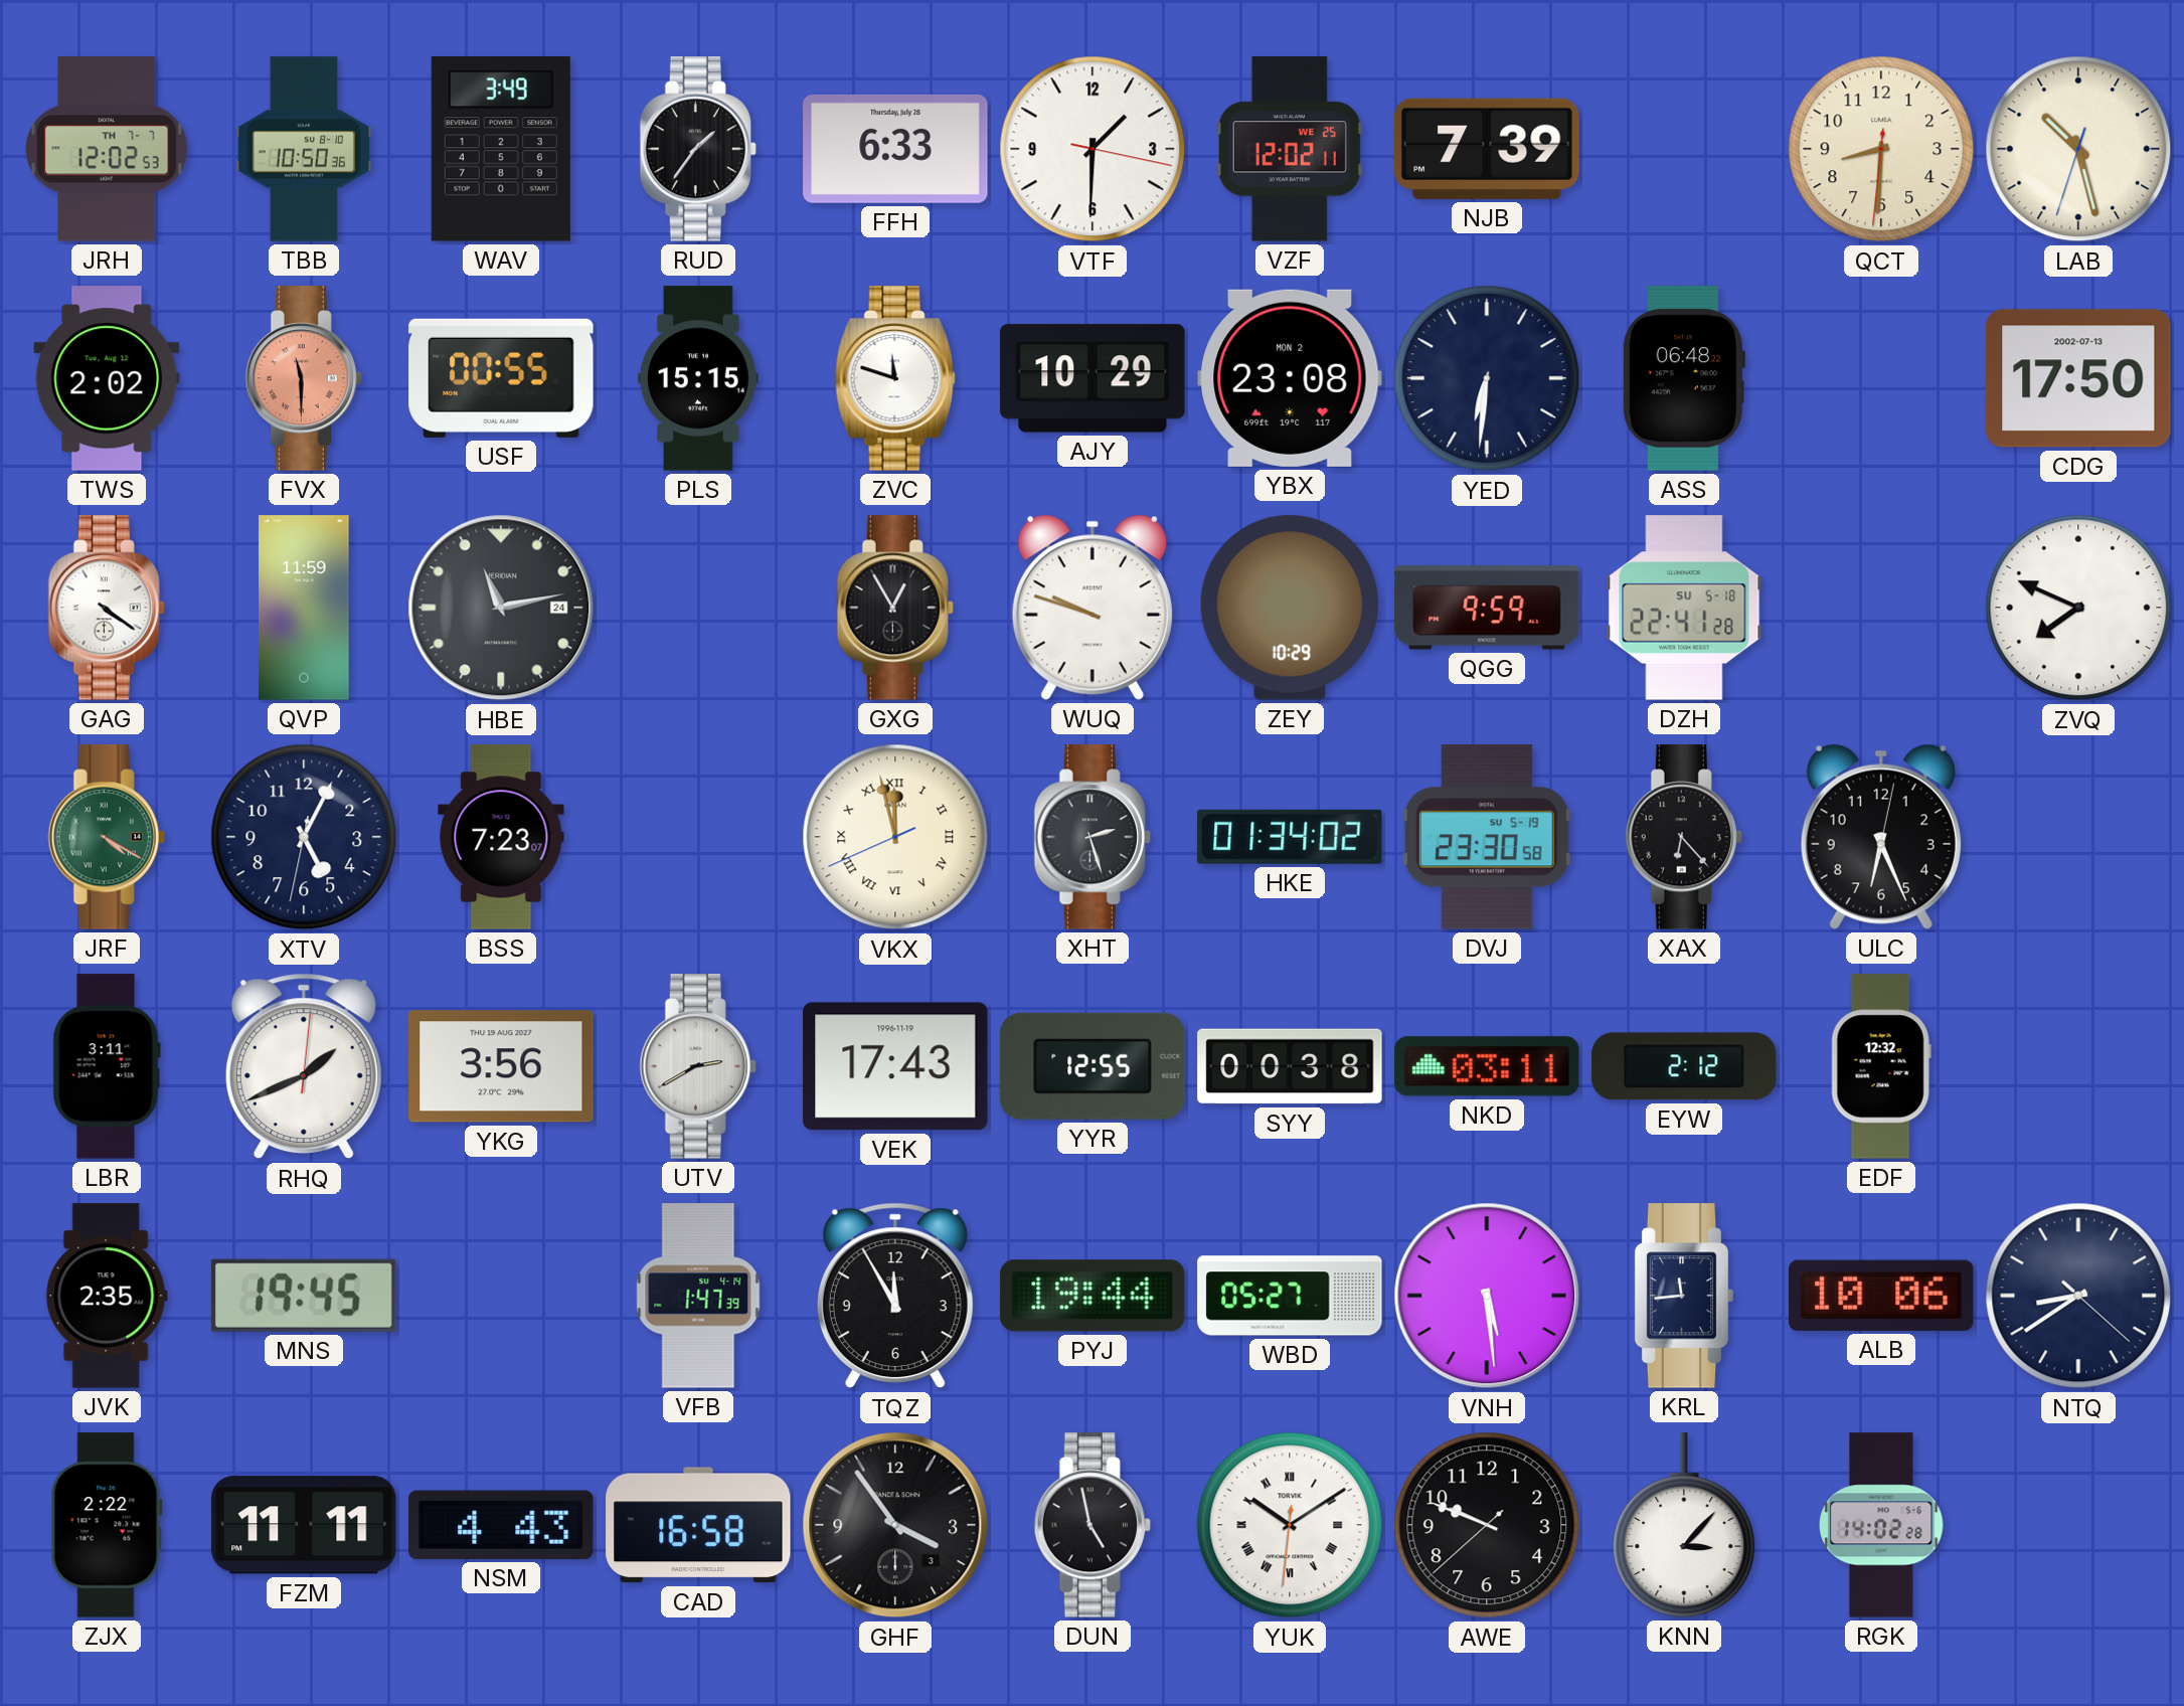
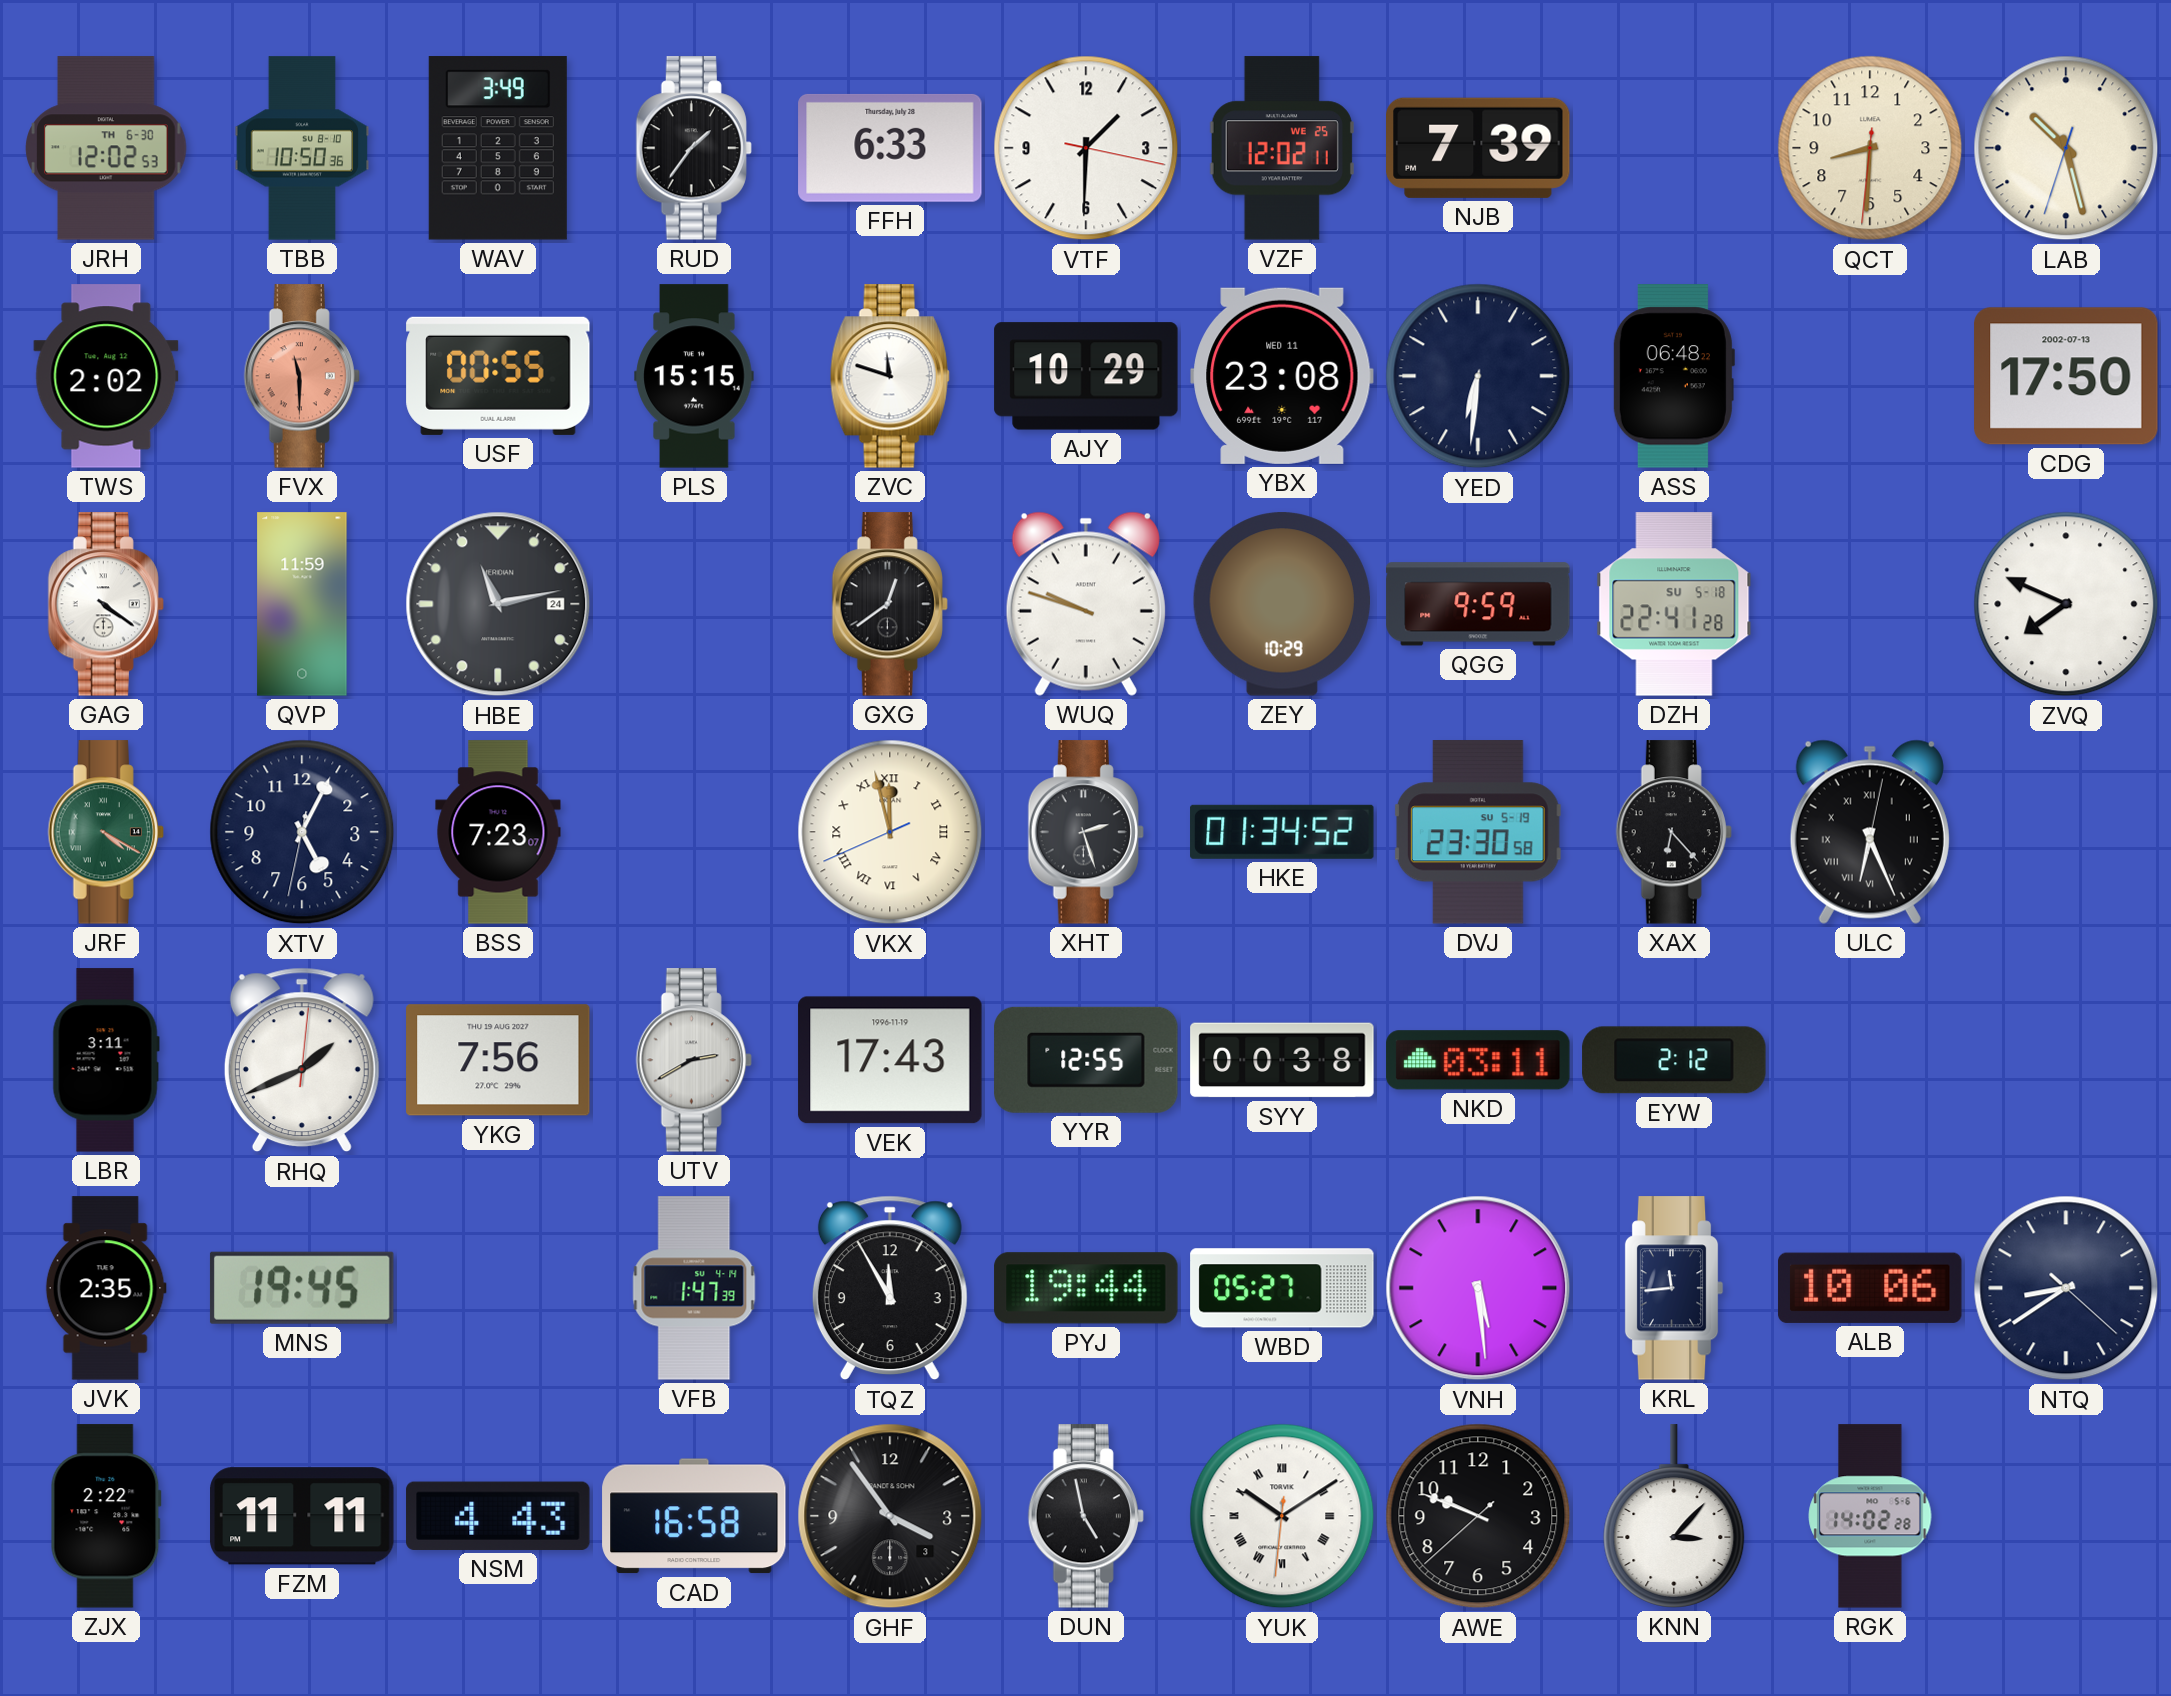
JRH date: TH 7-7 -> TH 6-30
YBX date: MON 2 -> WED 11
GXG: 12:55 -> 12:39
HKE: 01:34:02 -> 01:34:52
ULC numerals: Arabic -> Roman
YKG: 3:56 -> 7:56
EDF: 12:32 -> none
